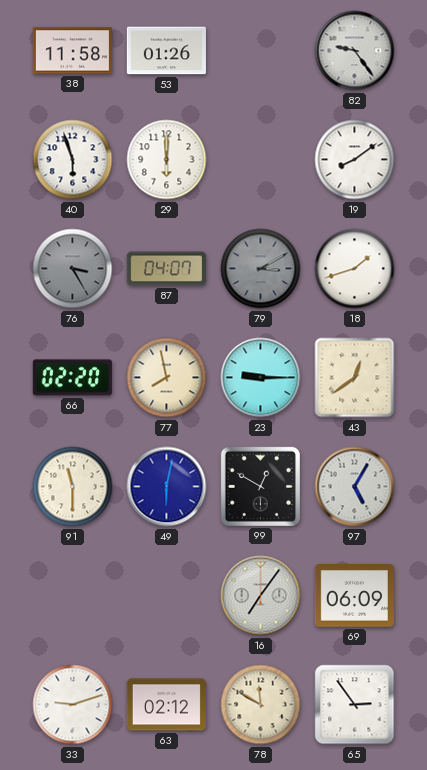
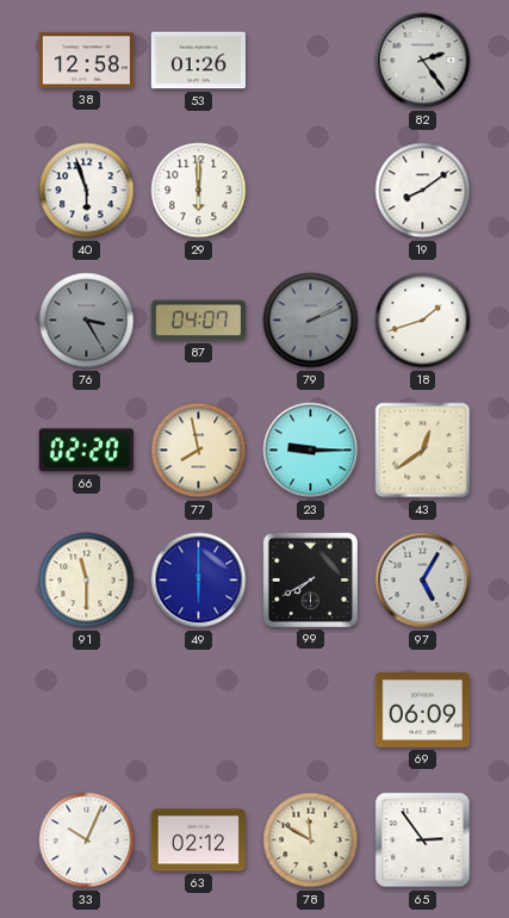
38: 11:58 -> 12:58
82: 9:24 -> 2:24
79: 3:10 -> 2:11
49: 6:02 -> 6:00
99: 12:50 -> 7:40
16: 7:06 -> none
33: 9:12 -> 10:04
